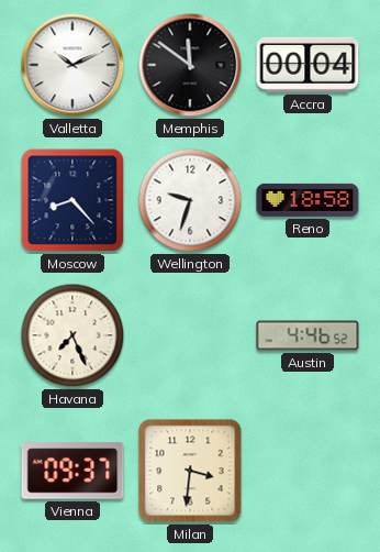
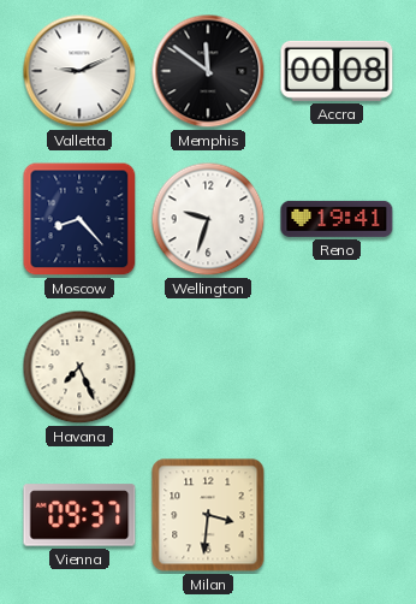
Valletta: 10:11 -> 9:11
Accra: 00:04 -> 00:08
Reno: 18:58 -> 19:41
Austin: 4:46 -> none
